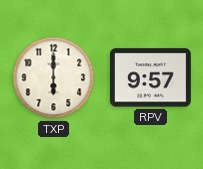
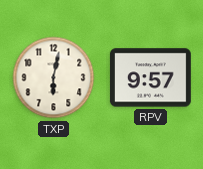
TXP: 6:00 -> 6:02
